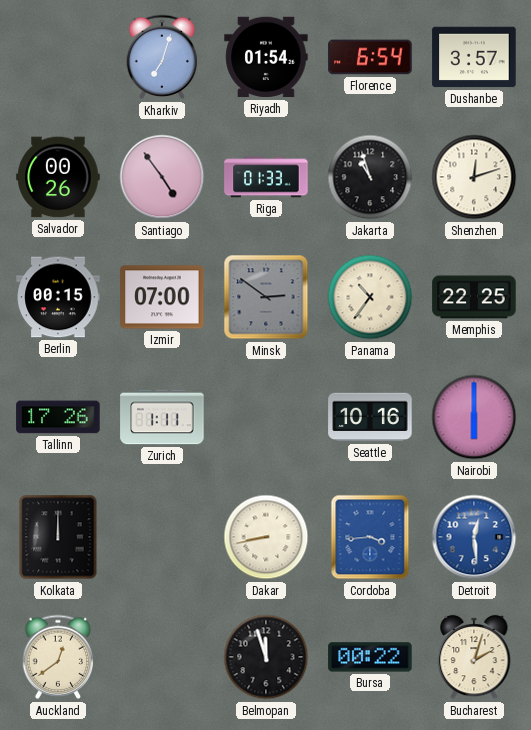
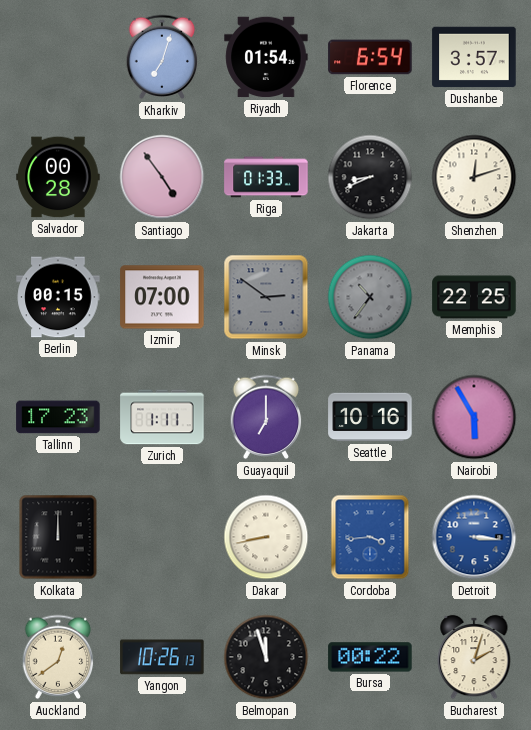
Salvador: 00:26 -> 00:28
Jakarta: 10:57 -> 8:41
Panama dial: cream -> grey
Tallinn: 17:26 -> 17:23
Guayaquil: none -> 7:00
Nairobi: 6:00 -> 5:55
Detroit: 12:29 -> 3:16
Yangon: none -> 10:26
